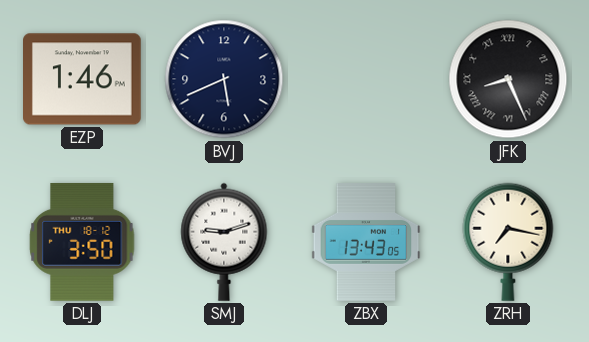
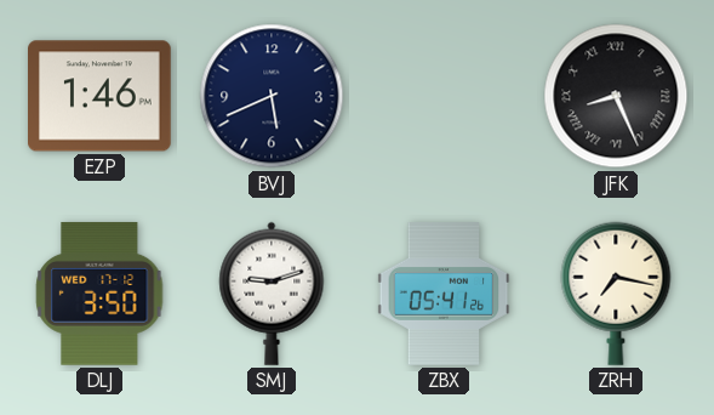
DLJ date: THU 18-12 -> WED 17-12
ZBX: 13:43 -> 05:41
